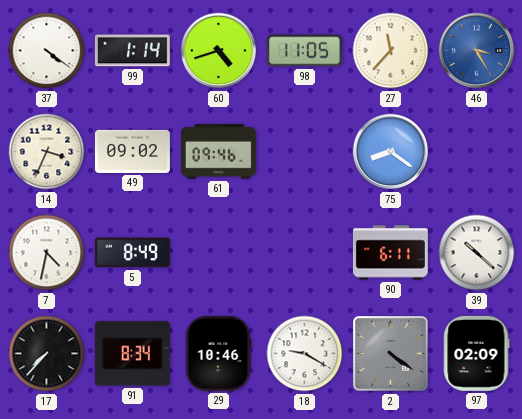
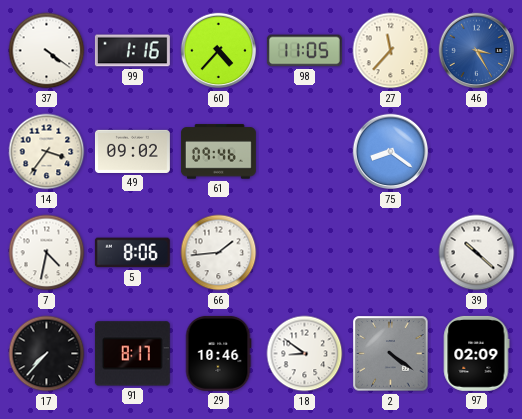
99: 1:14 -> 1:16
60: 4:42 -> 4:37
14: 3:34 -> 3:36
5: 8:49 -> 8:06
66: none -> 1:44
90: 6:11 -> none
91: 8:34 -> 8:17
18: 9:20 -> 8:51
